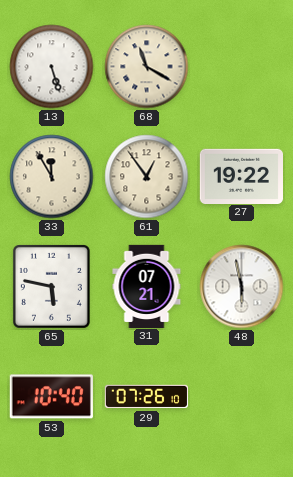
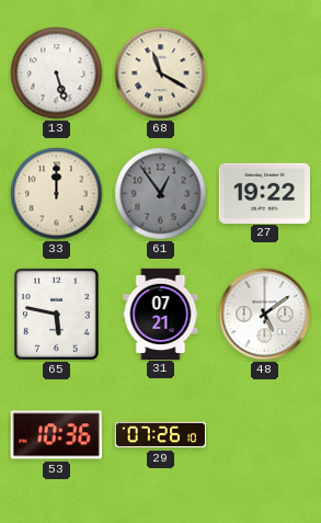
33: 11:55 -> 12:00
61 dial: cream -> grey
48: 5:58 -> 5:09
53: 10:40 -> 10:36
